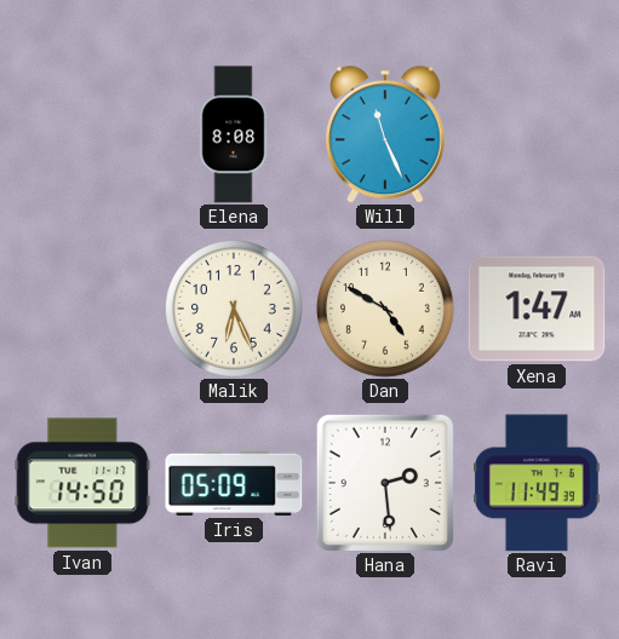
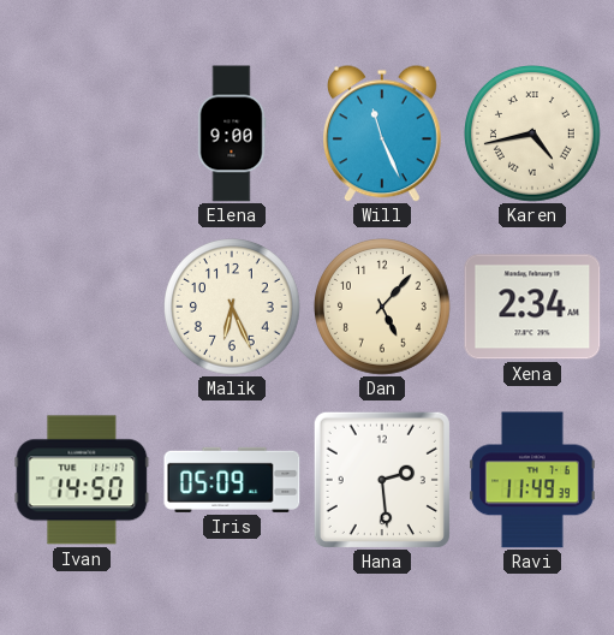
Elena: 8:08 -> 9:00
Karen: none -> 4:43
Dan: 4:50 -> 5:07
Xena: 1:47 -> 2:34
